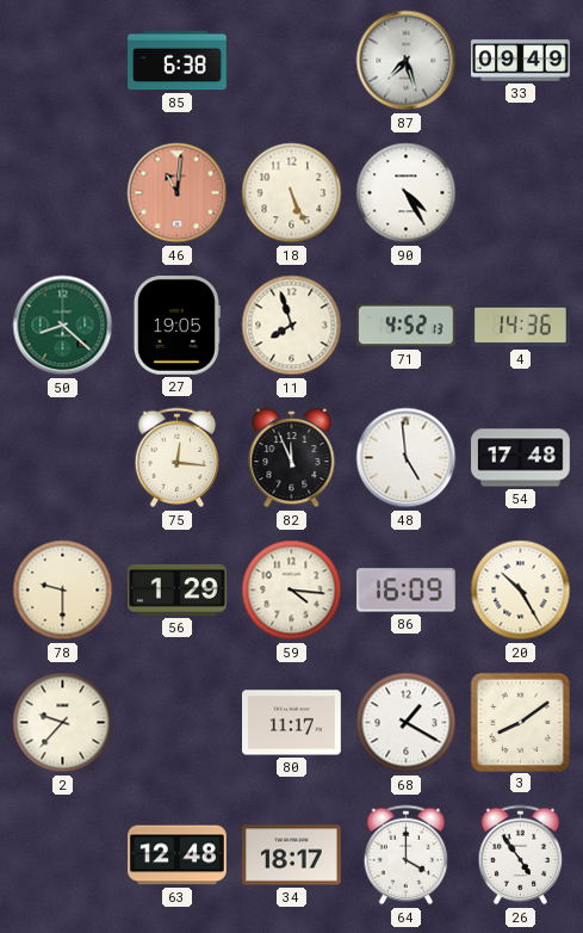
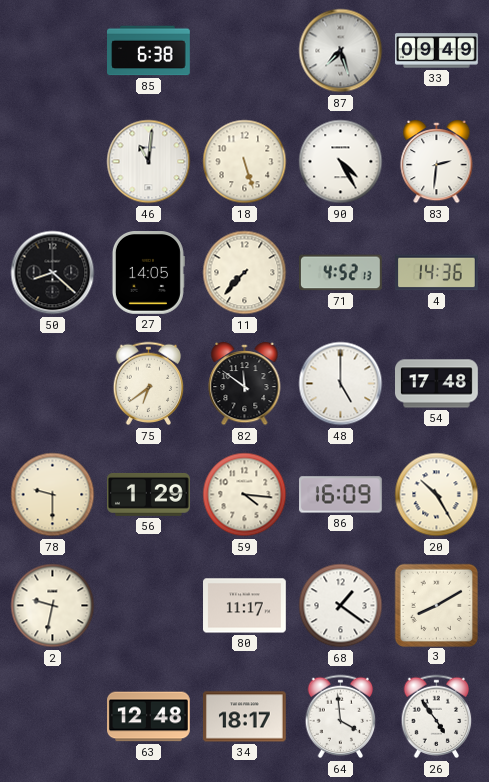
46 dial: salmon -> white
18: 5:26 -> 5:27
83: none -> 2:31
50 dial: green -> black
27: 19:05 -> 14:05
11: 7:57 -> 7:37
75: 12:16 -> 6:39
82: 11:56 -> 11:51
48: 4:59 -> 5:00
2: 9:37 -> 9:32
68: 1:20 -> 1:21
3: 8:09 -> 8:10
64: 4:00 -> 3:59
